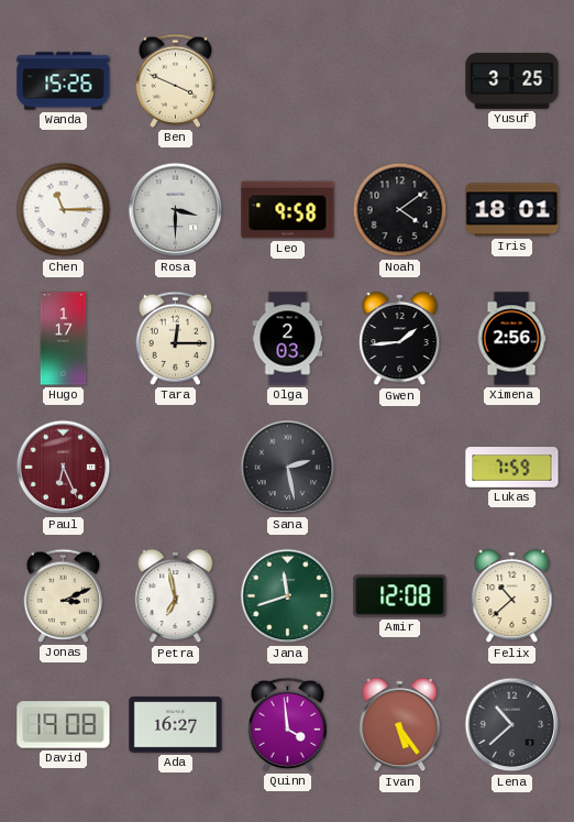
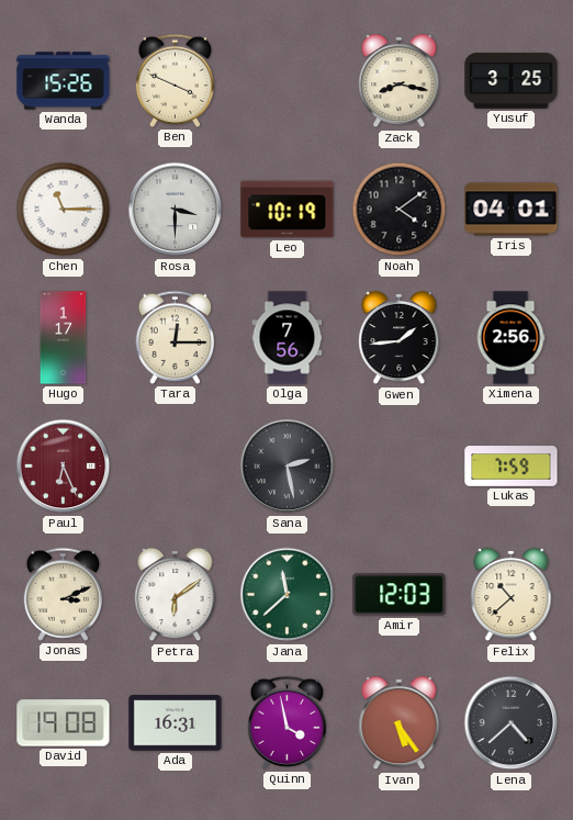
Zack: none -> 8:17
Leo: 9:58 -> 10:19
Iris: 18:01 -> 04:01
Olga: 2:03 -> 7:56
Petra: 6:58 -> 6:09
Jana: 11:42 -> 11:38
Amir: 12:08 -> 12:03
Ada: 16:27 -> 16:31
Quinn: 3:59 -> 3:58
Lena: 10:38 -> 4:38
